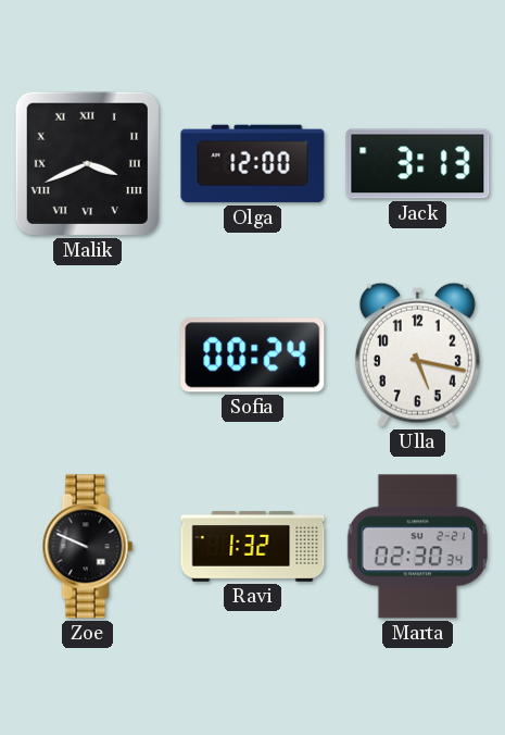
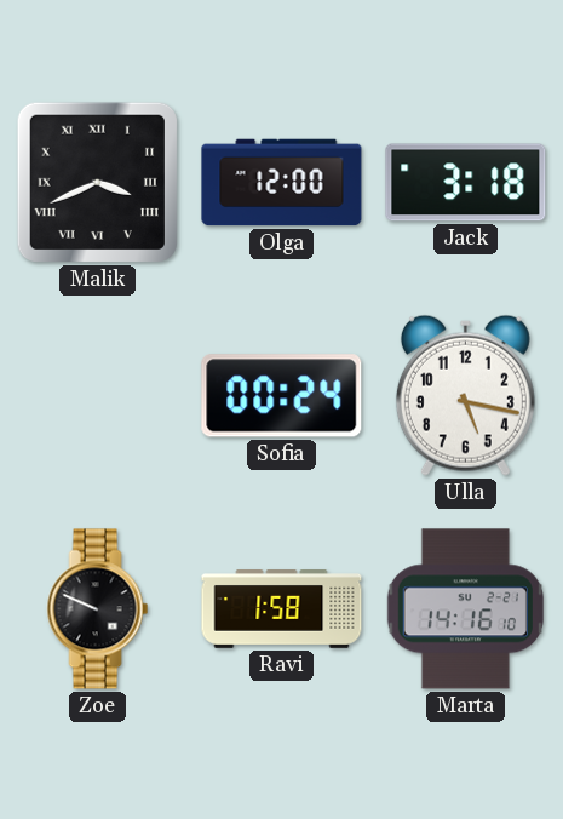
Jack: 3:13 -> 3:18
Ravi: 1:32 -> 1:58
Marta: 02:30 -> 14:16
